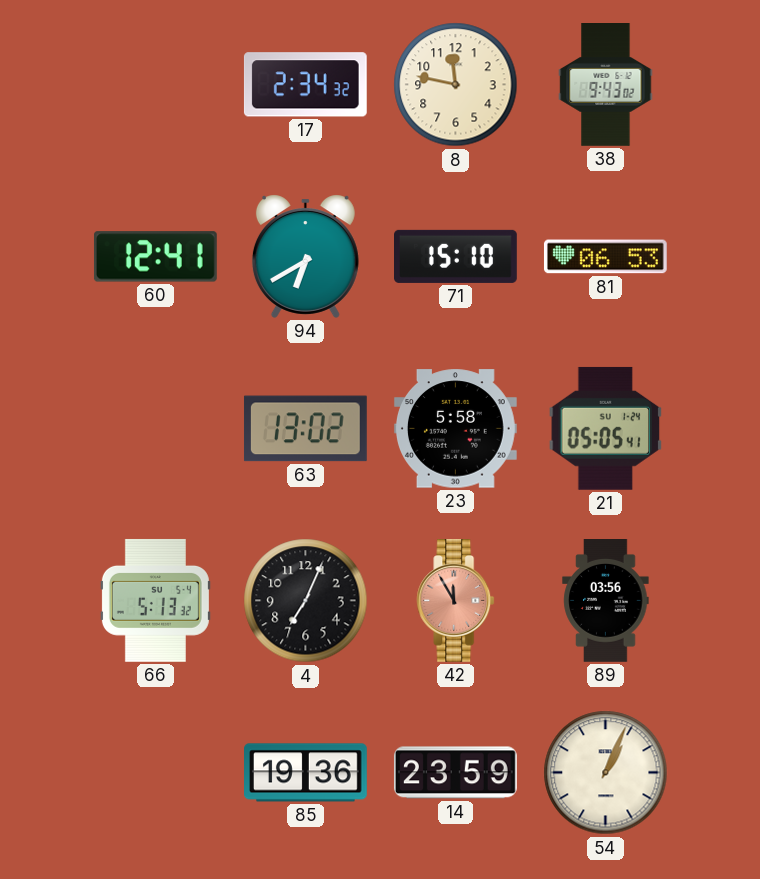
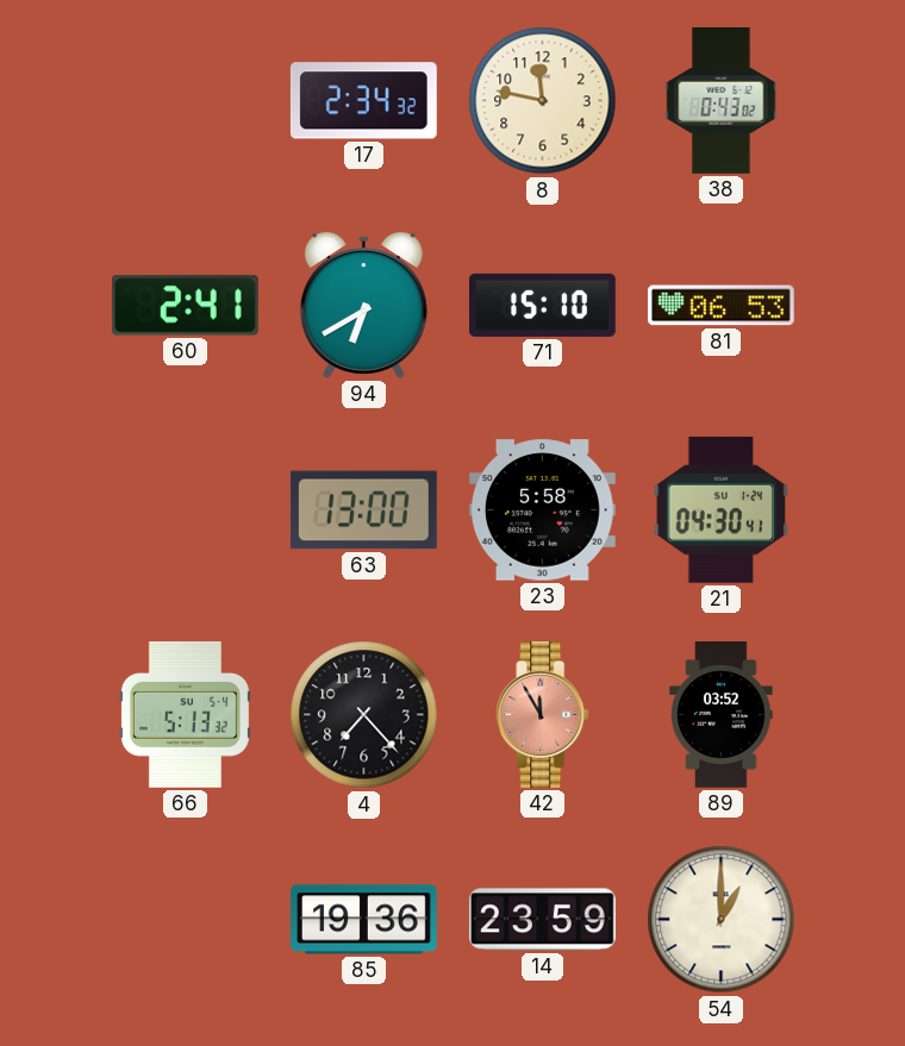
38: 9:43 -> 0:43
60: 12:41 -> 2:41
63: 13:02 -> 13:00
21: 05:05 -> 04:30
4: 7:04 -> 7:23
89: 03:56 -> 03:52
54: 1:04 -> 1:00
